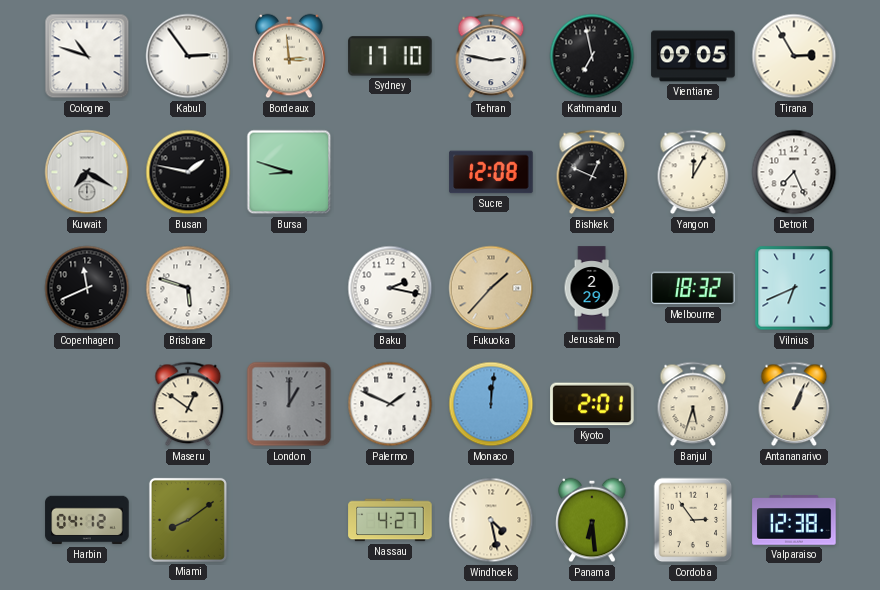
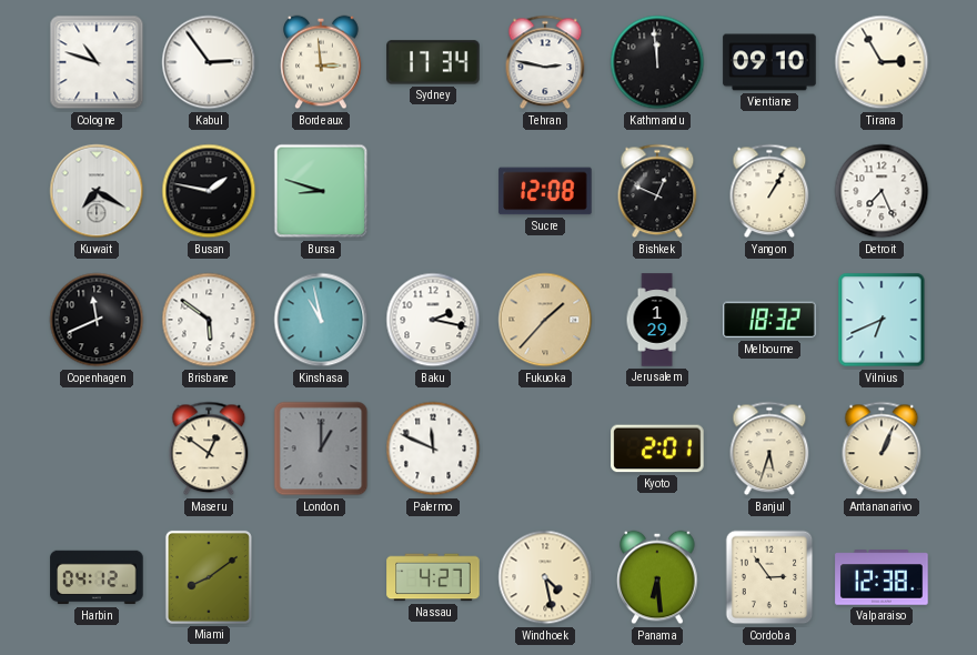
Sydney: 17:10 -> 17:34
Kathmandu: 6:58 -> 11:59
Vientiane: 09:05 -> 09:10
Yangon: 12:05 -> 1:05
Brisbane: 5:48 -> 5:51
Kinshasa: none -> 10:58
Jerusalem: 2:29 -> 1:29
Palermo: 1:49 -> 11:49
Monaco: 12:01 -> none
